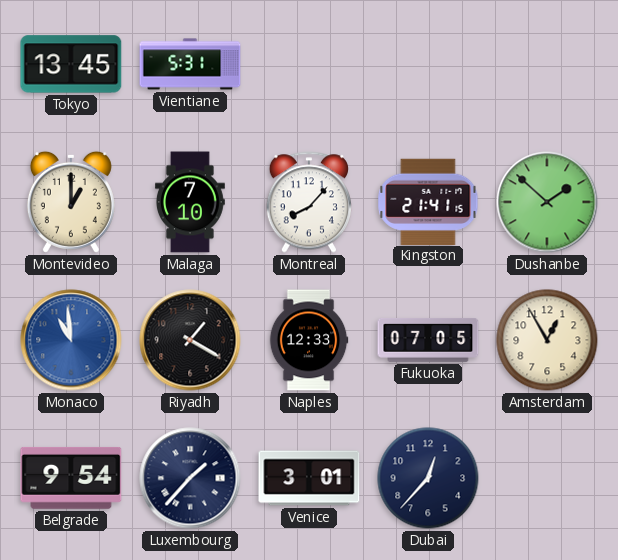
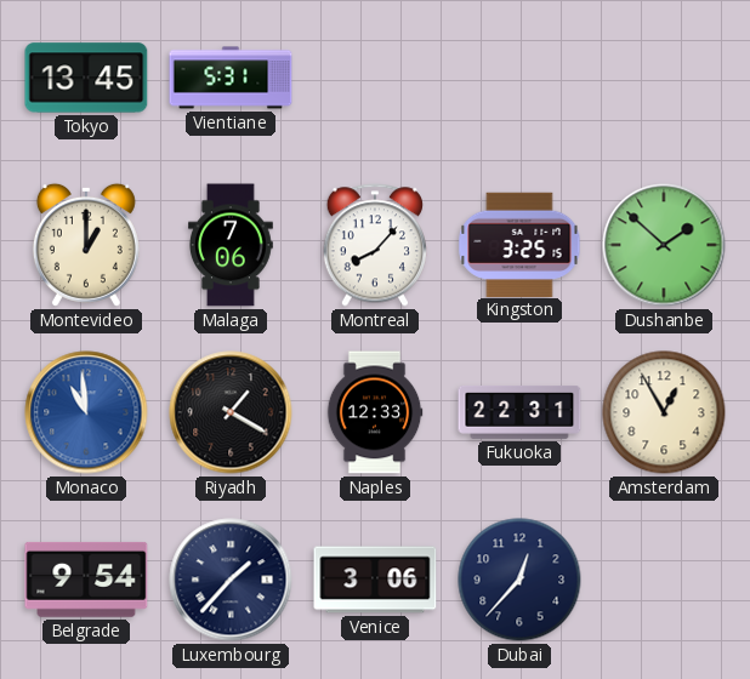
Malaga: 7:10 -> 7:06
Kingston: 21:41 -> 3:25
Fukuoka: 07:05 -> 22:31
Venice: 3:01 -> 3:06
